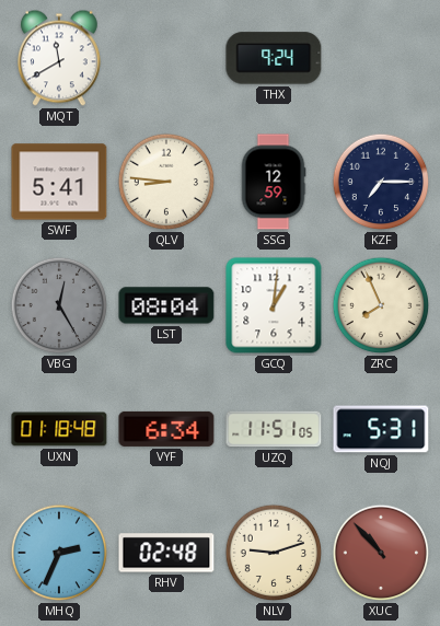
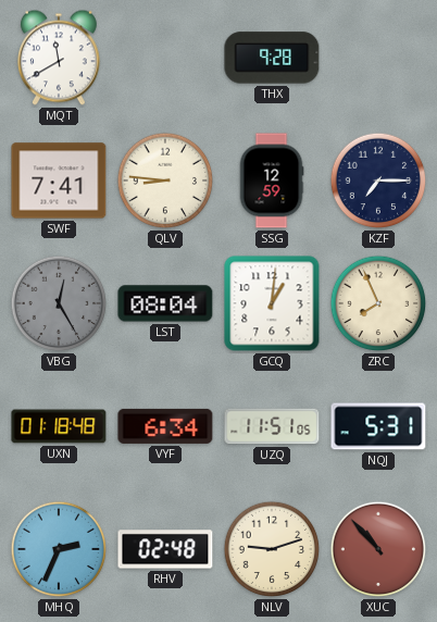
THX: 9:24 -> 9:28
SWF: 5:41 -> 7:41
